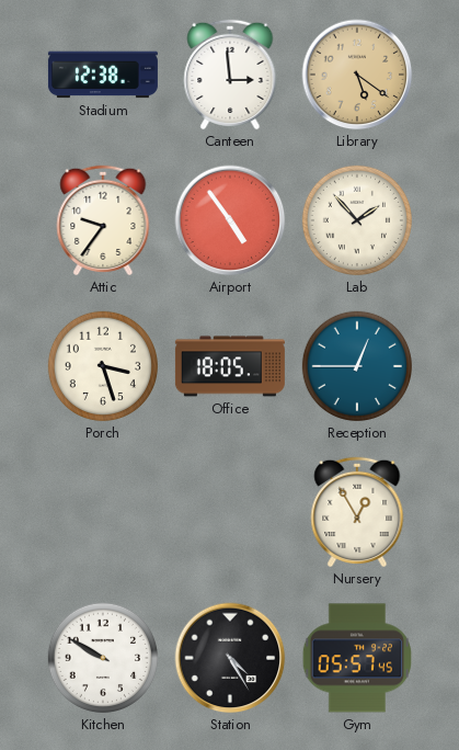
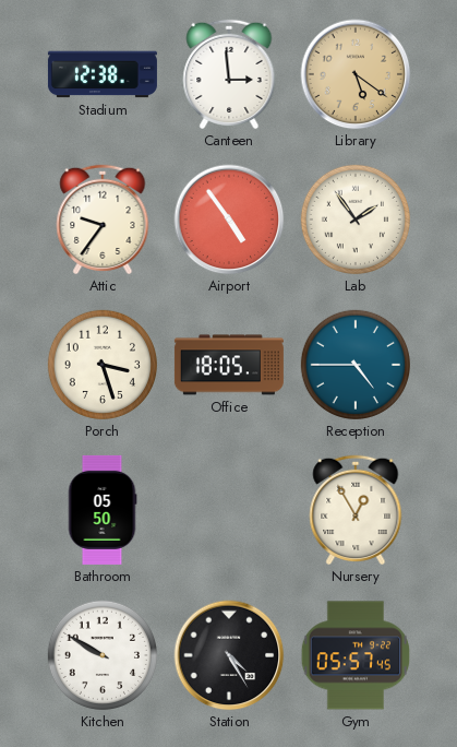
Lab: 1:53 -> 1:54
Reception: 12:45 -> 4:45
Bathroom: none -> 05:50
